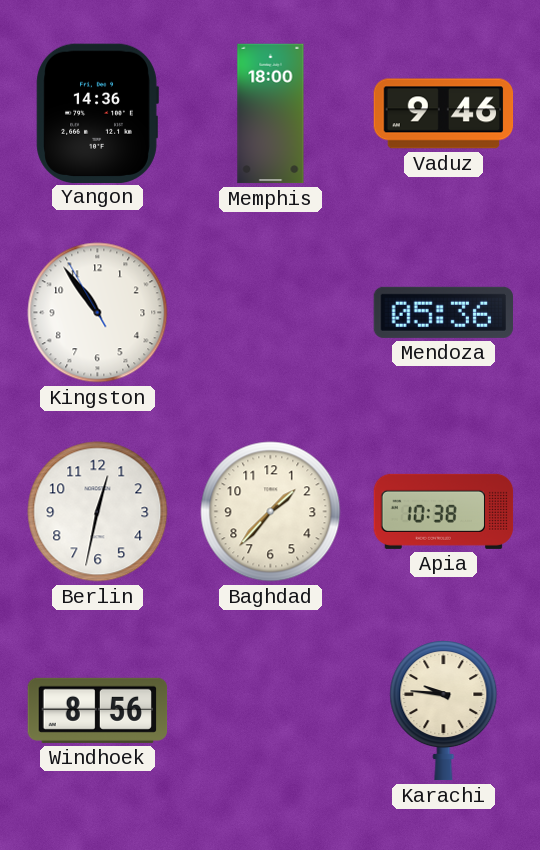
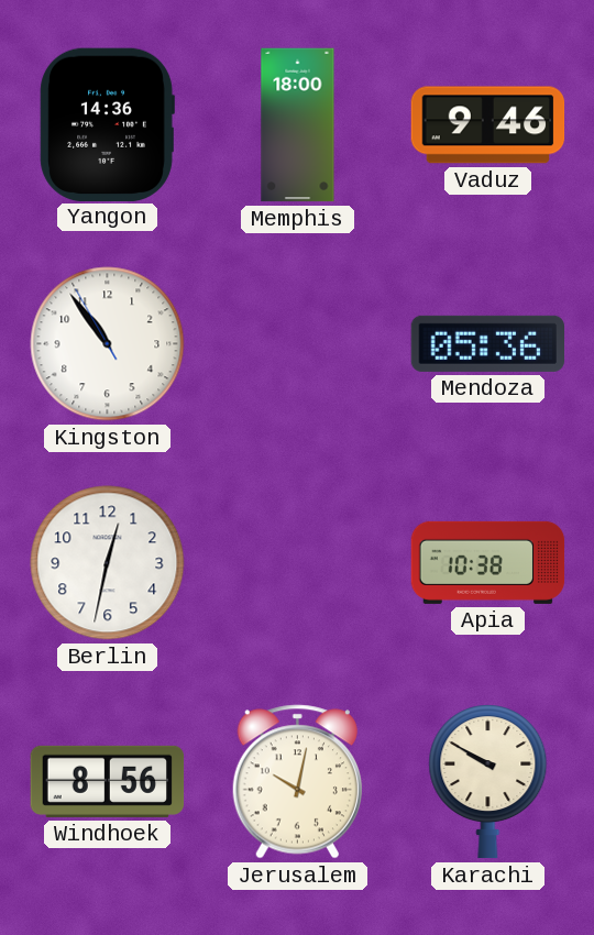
Baghdad: 1:37 -> none
Jerusalem: none -> 10:02
Karachi: 9:46 -> 9:50
